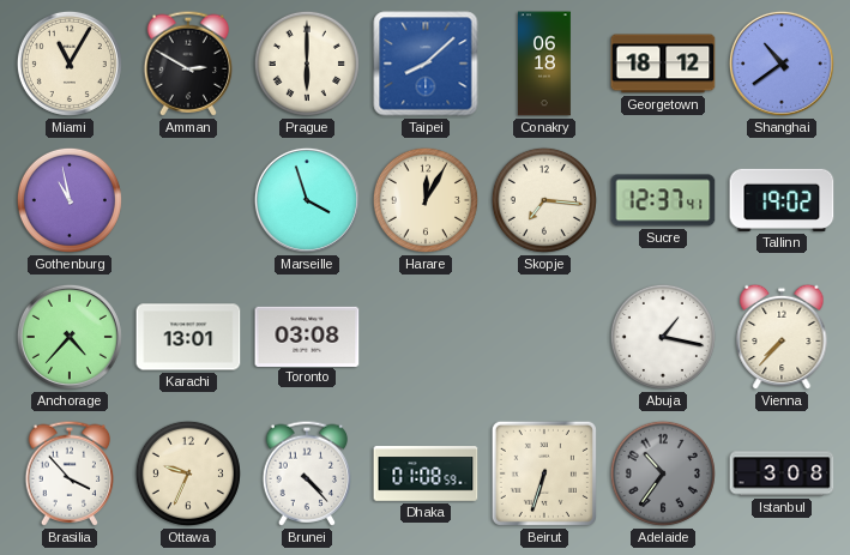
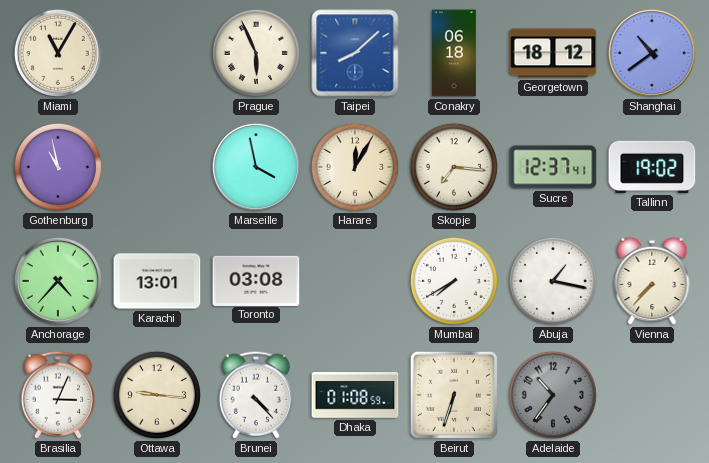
Amman: 2:50 -> none
Prague: 6:00 -> 5:56
Marseille: 3:57 -> 3:58
Mumbai: none -> 7:40
Brasilia: 3:53 -> 3:04
Ottawa: 9:34 -> 9:16
Istanbul: 3:08 -> none
